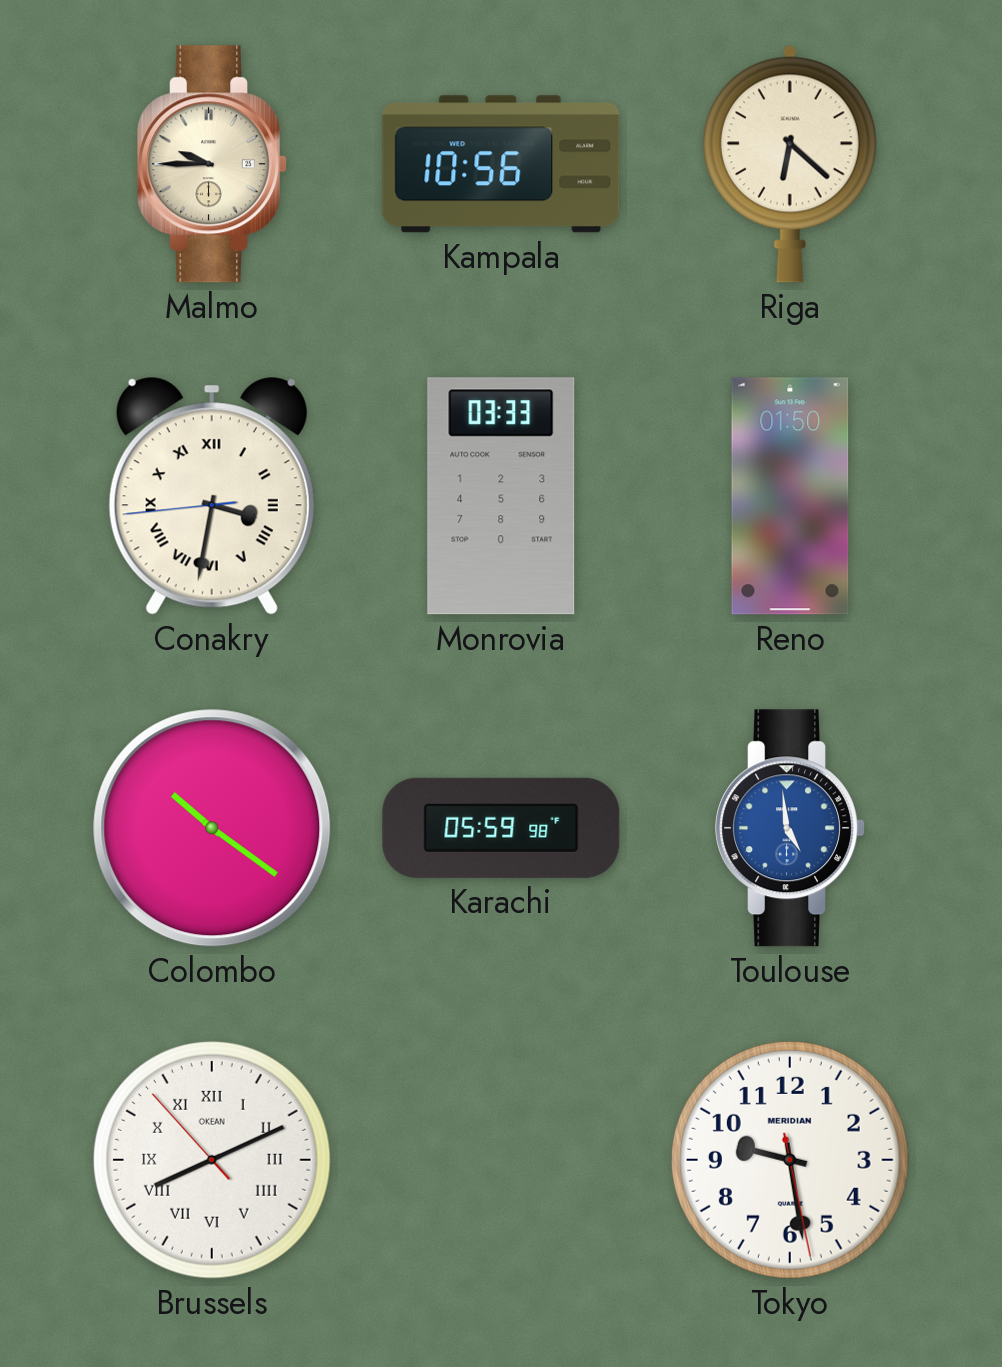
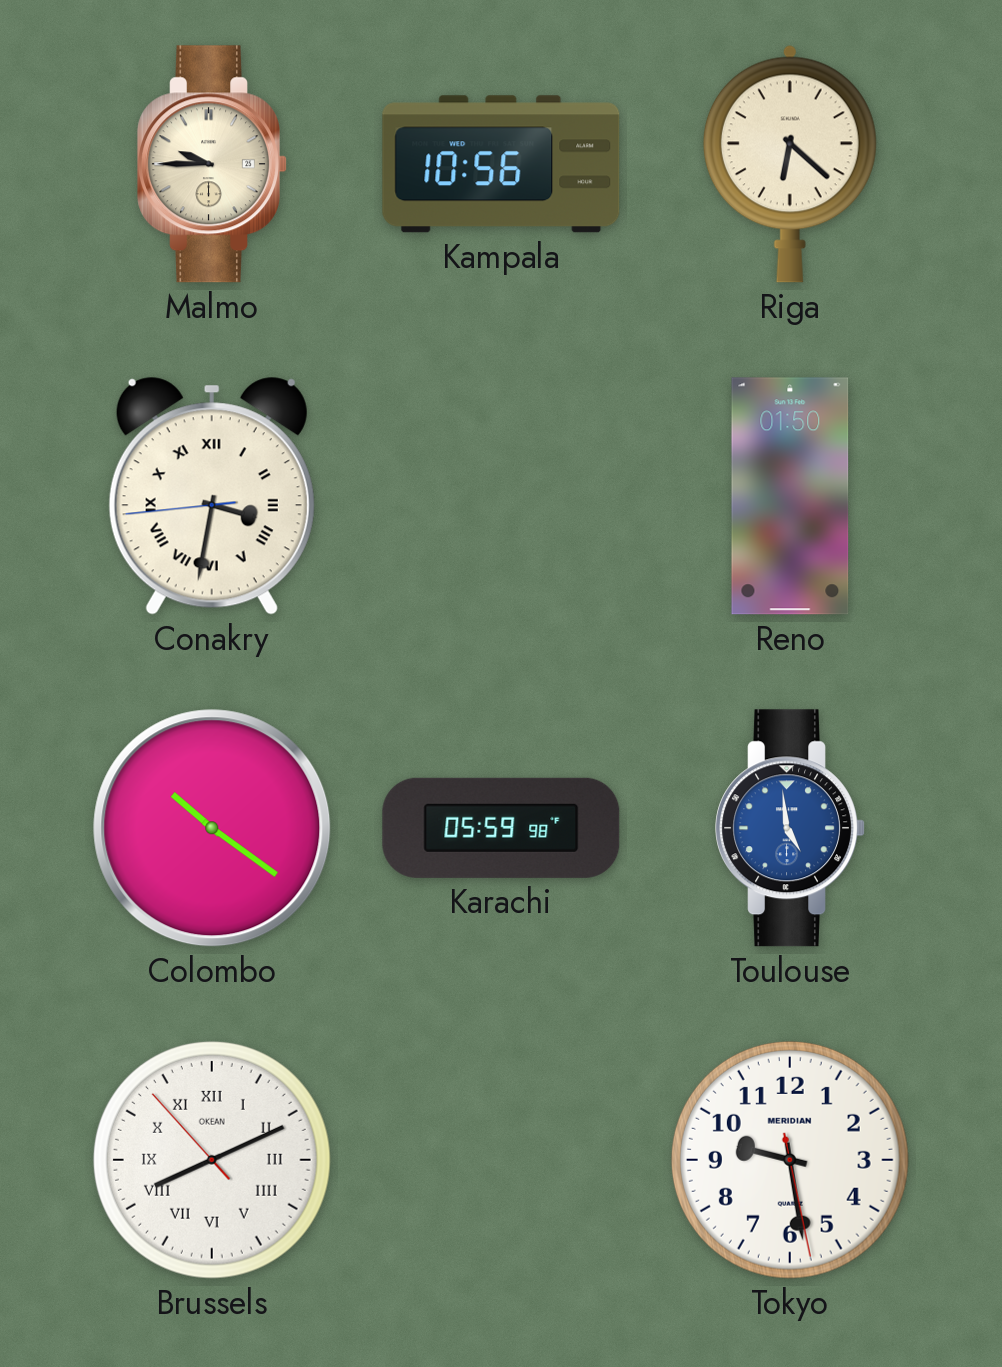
Monrovia: 03:33 -> none
